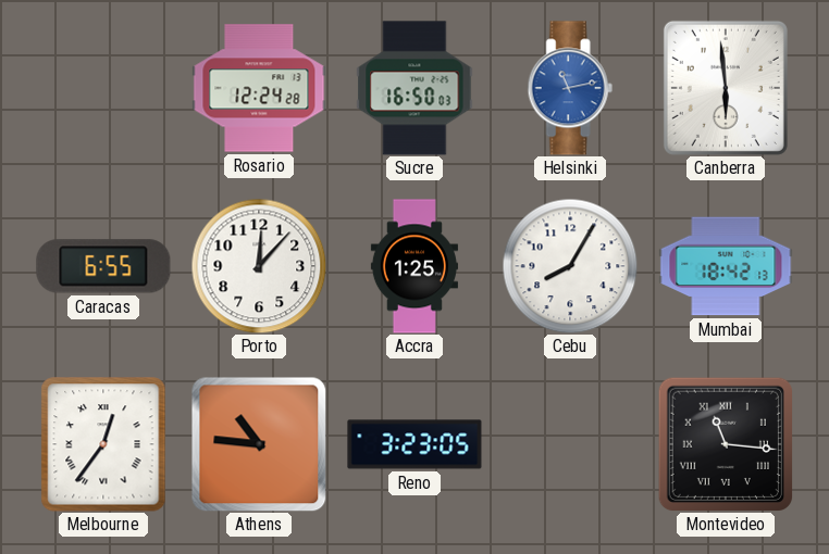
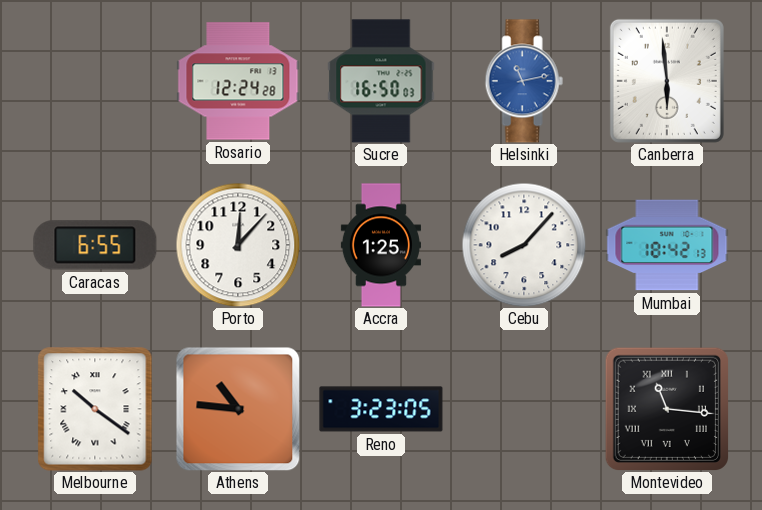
Cebu: 8:05 -> 8:07
Melbourne: 12:36 -> 10:21
